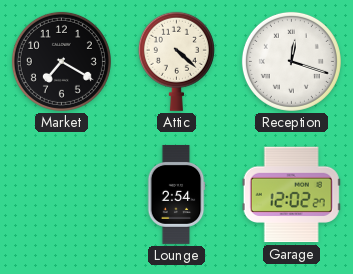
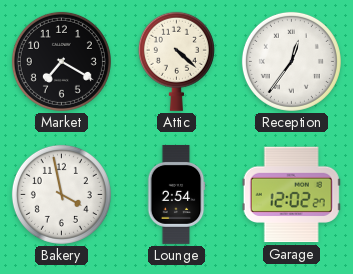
Reception: 12:18 -> 12:36
Bakery: none -> 3:58
